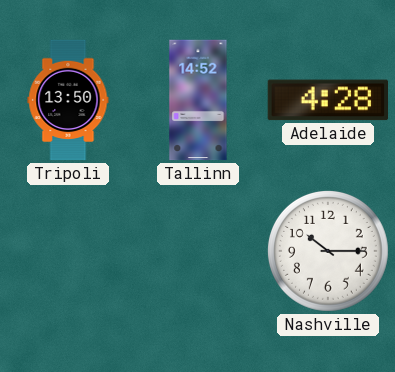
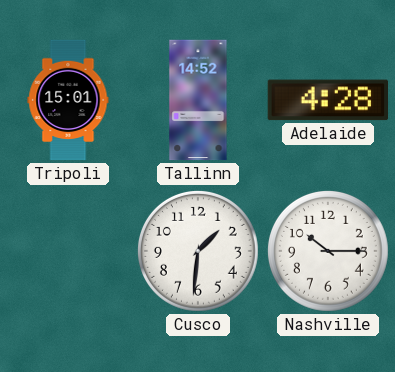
Tripoli: 13:50 -> 15:01
Cusco: none -> 1:31
